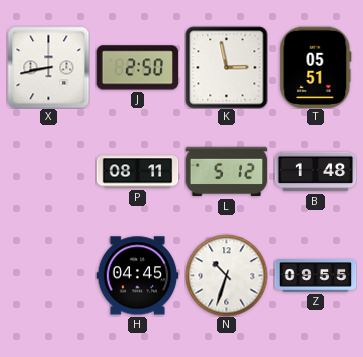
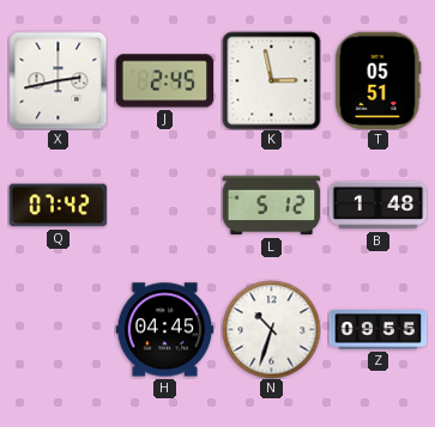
X: 8:43 -> 2:43
J: 2:50 -> 2:45
Q: none -> 07:42
P: 08:11 -> none
